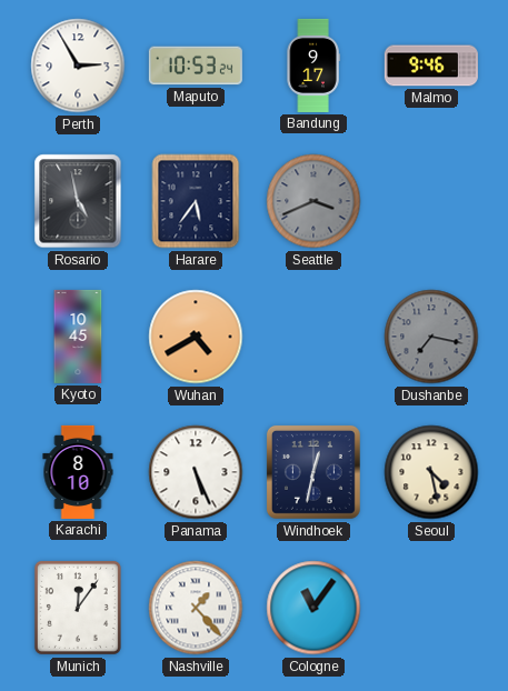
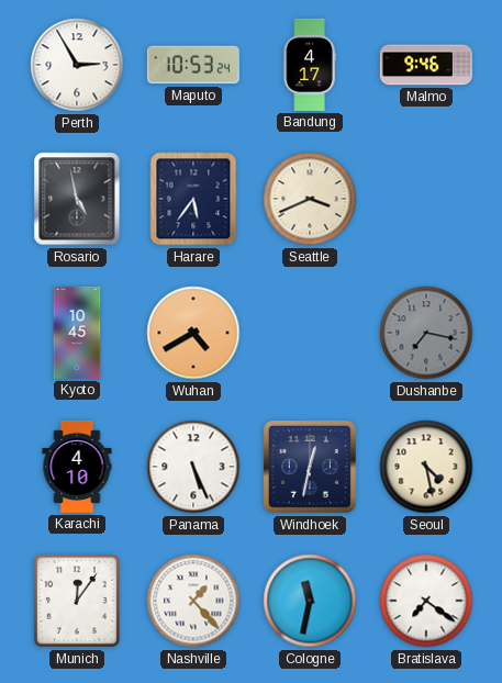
Bandung: 9:17 -> 4:17
Seattle dial: grey -> cream
Karachi: 8:10 -> 4:10
Cologne: 11:06 -> 11:32
Bratislava: none -> 7:21
